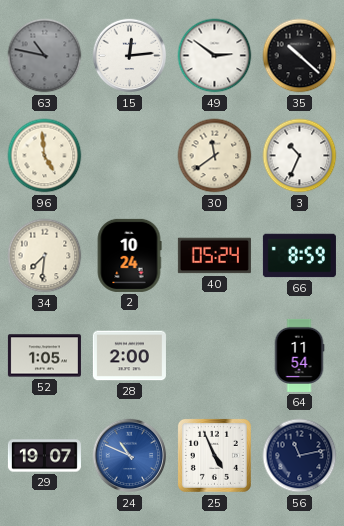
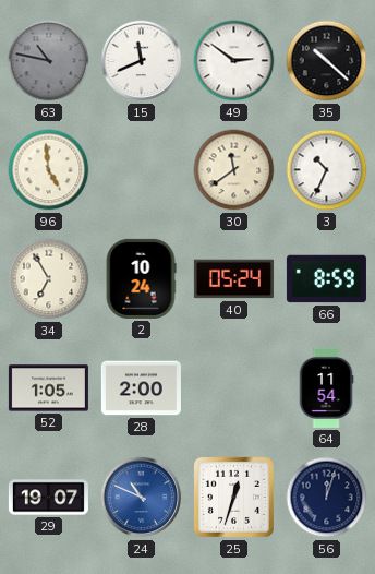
15: 12:14 -> 11:41
34: 7:31 -> 6:55
25: 4:56 -> 12:33
56: 11:13 -> 12:03
